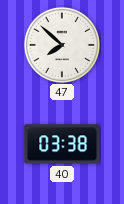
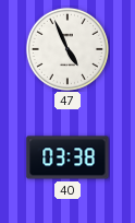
47: 7:52 -> 4:56
